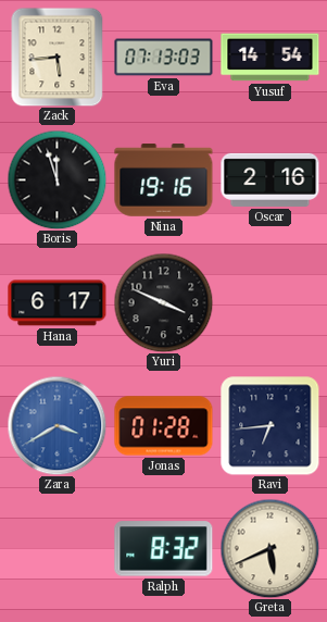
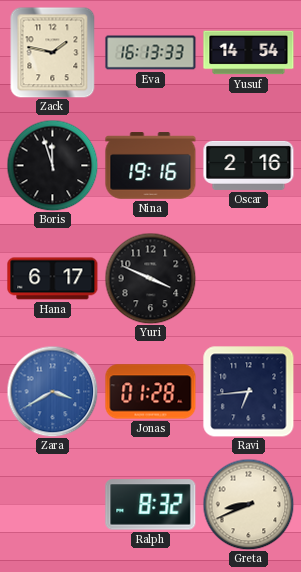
Zack: 5:44 -> 1:47
Eva: 07:13 -> 16:13
Greta: 5:41 -> 8:41
